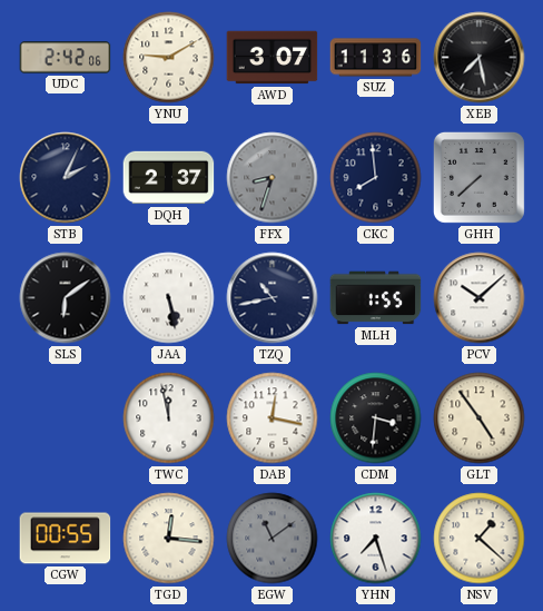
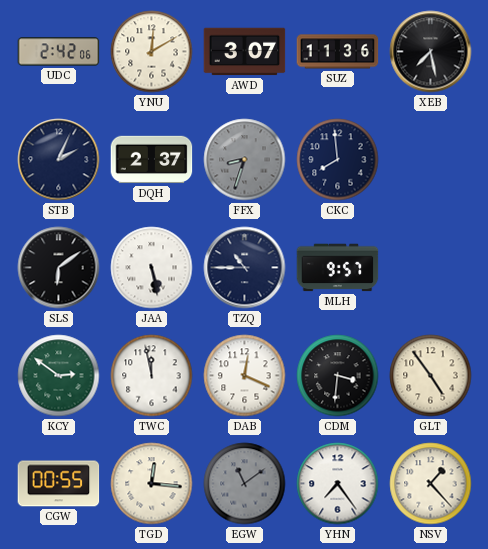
YNU: 9:10 -> 12:10
GHH: 7:38 -> none
TZQ: 10:43 -> 10:45
MLH: 1:55 -> 9:57
PCV: 10:08 -> none
KCY: none -> 2:51
DAB: 12:17 -> 12:19
YHN: 7:27 -> 7:24
NSV: 1:22 -> 1:23
